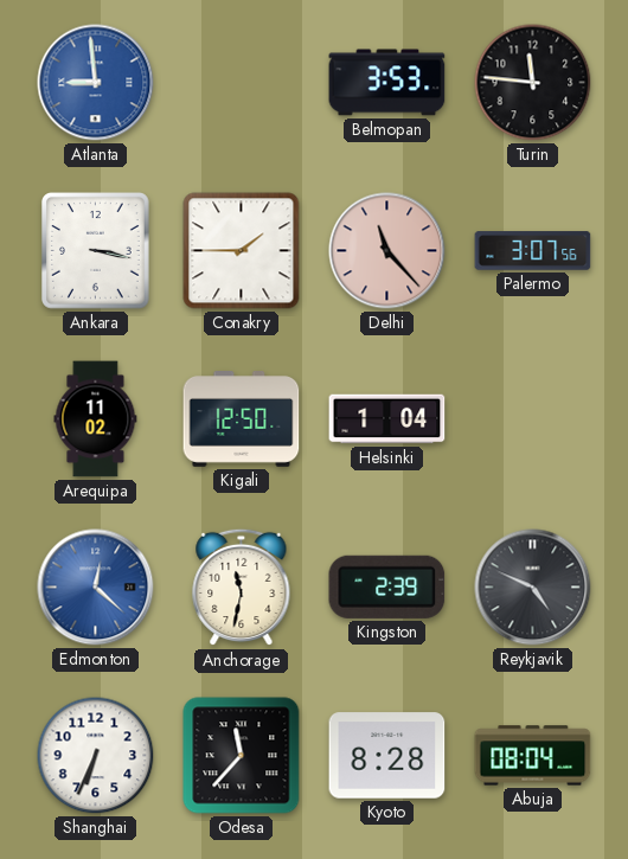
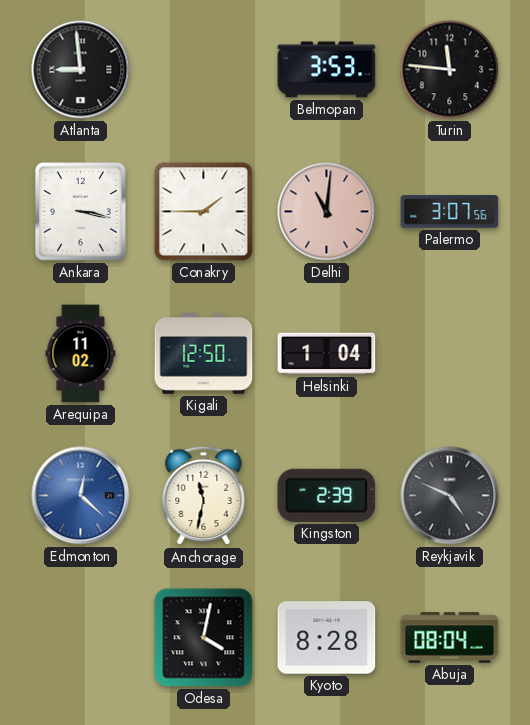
Atlanta dial: blue -> black
Delhi: 11:23 -> 11:01
Shanghai: 6:34 -> none
Odesa: 11:37 -> 4:02
